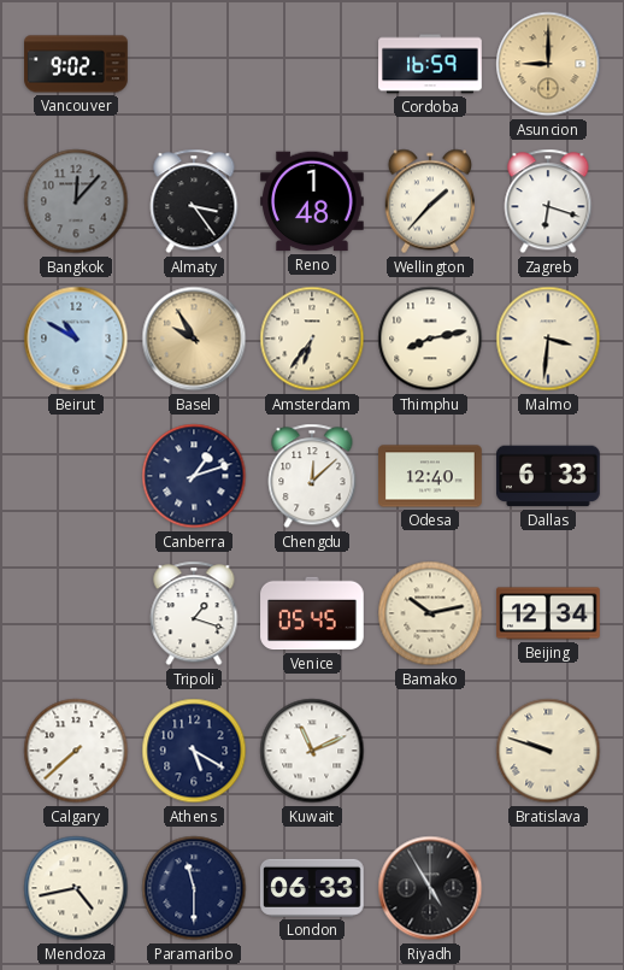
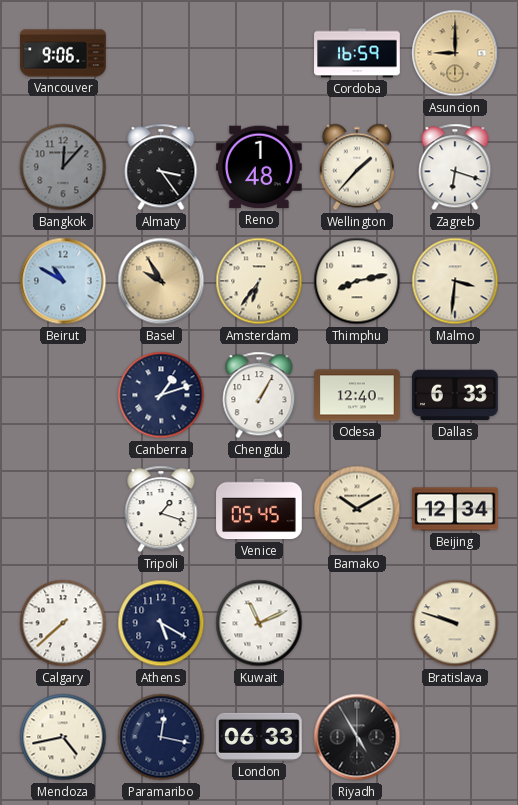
Vancouver: 9:02 -> 9:06
Chengdu: 12:08 -> 1:05
Bamako: 10:13 -> 10:10
Paramaribo: 11:30 -> 12:17
